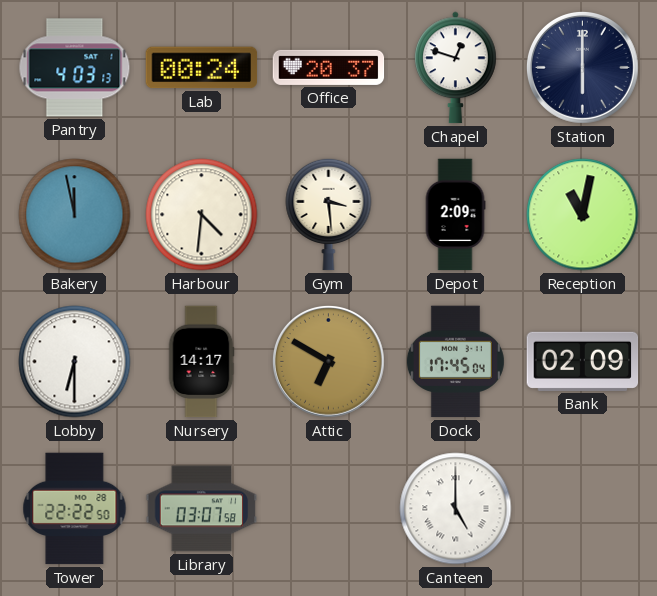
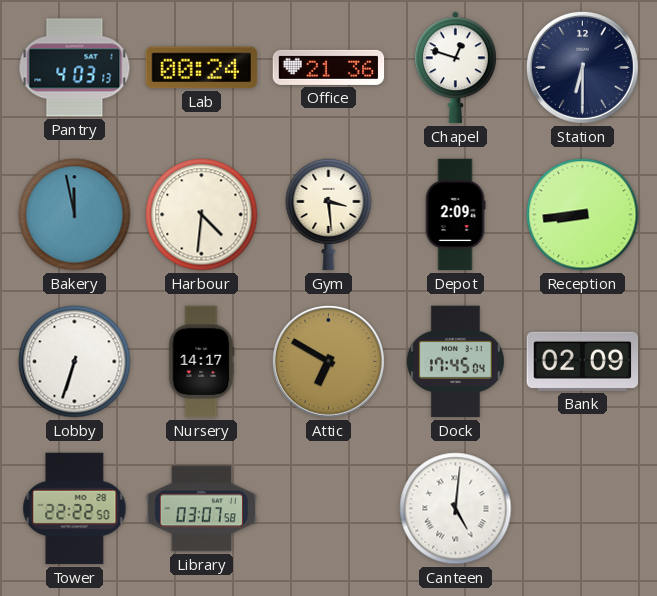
Office: 20:37 -> 21:36
Station: 6:00 -> 6:30
Reception: 11:02 -> 8:44
Lobby: 6:30 -> 6:33
Canteen: 5:00 -> 5:01
